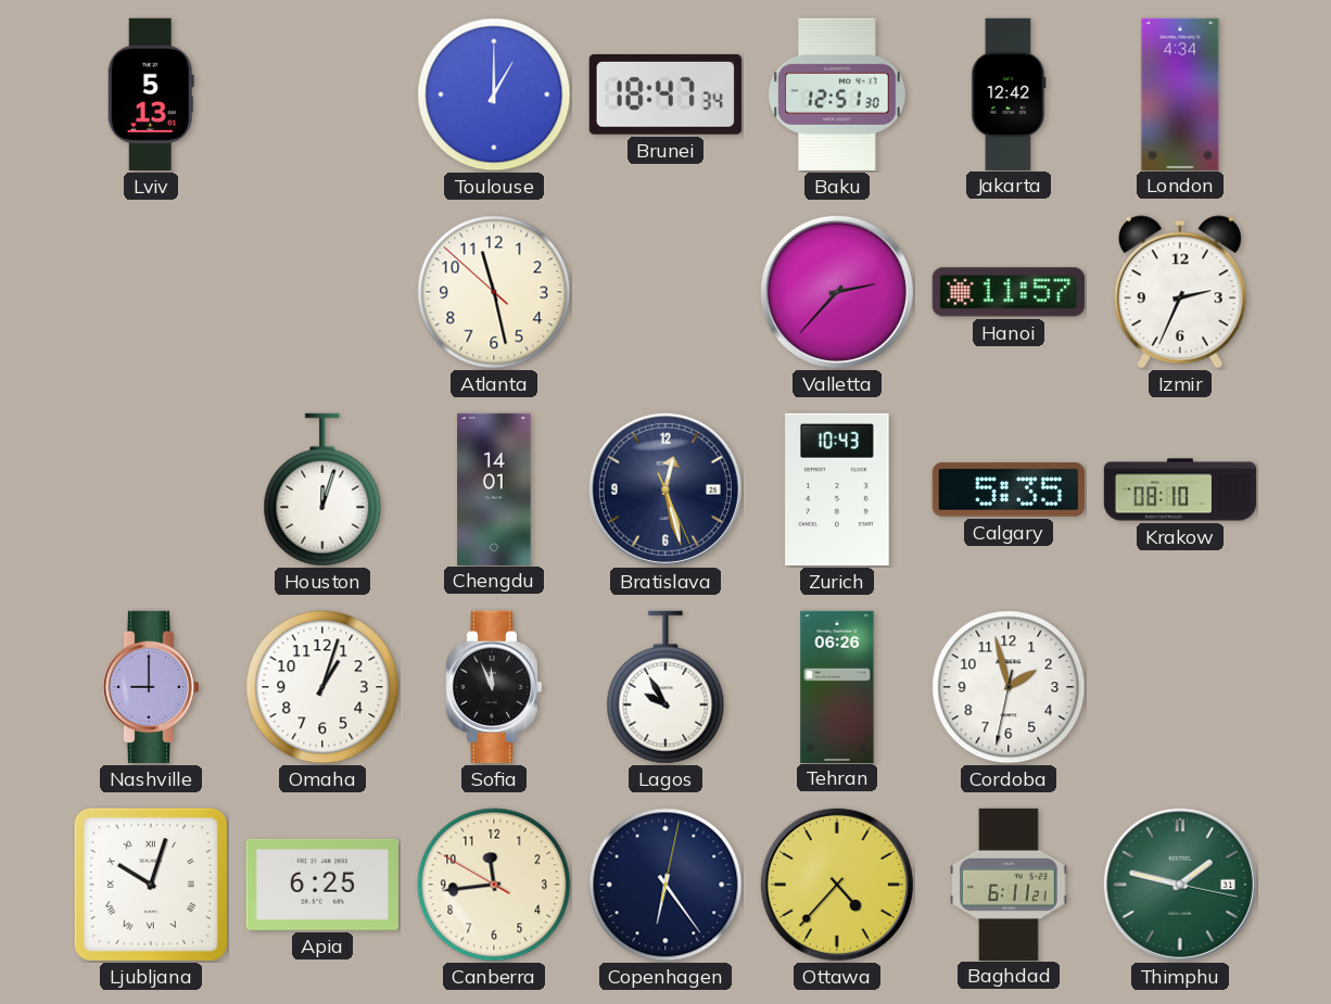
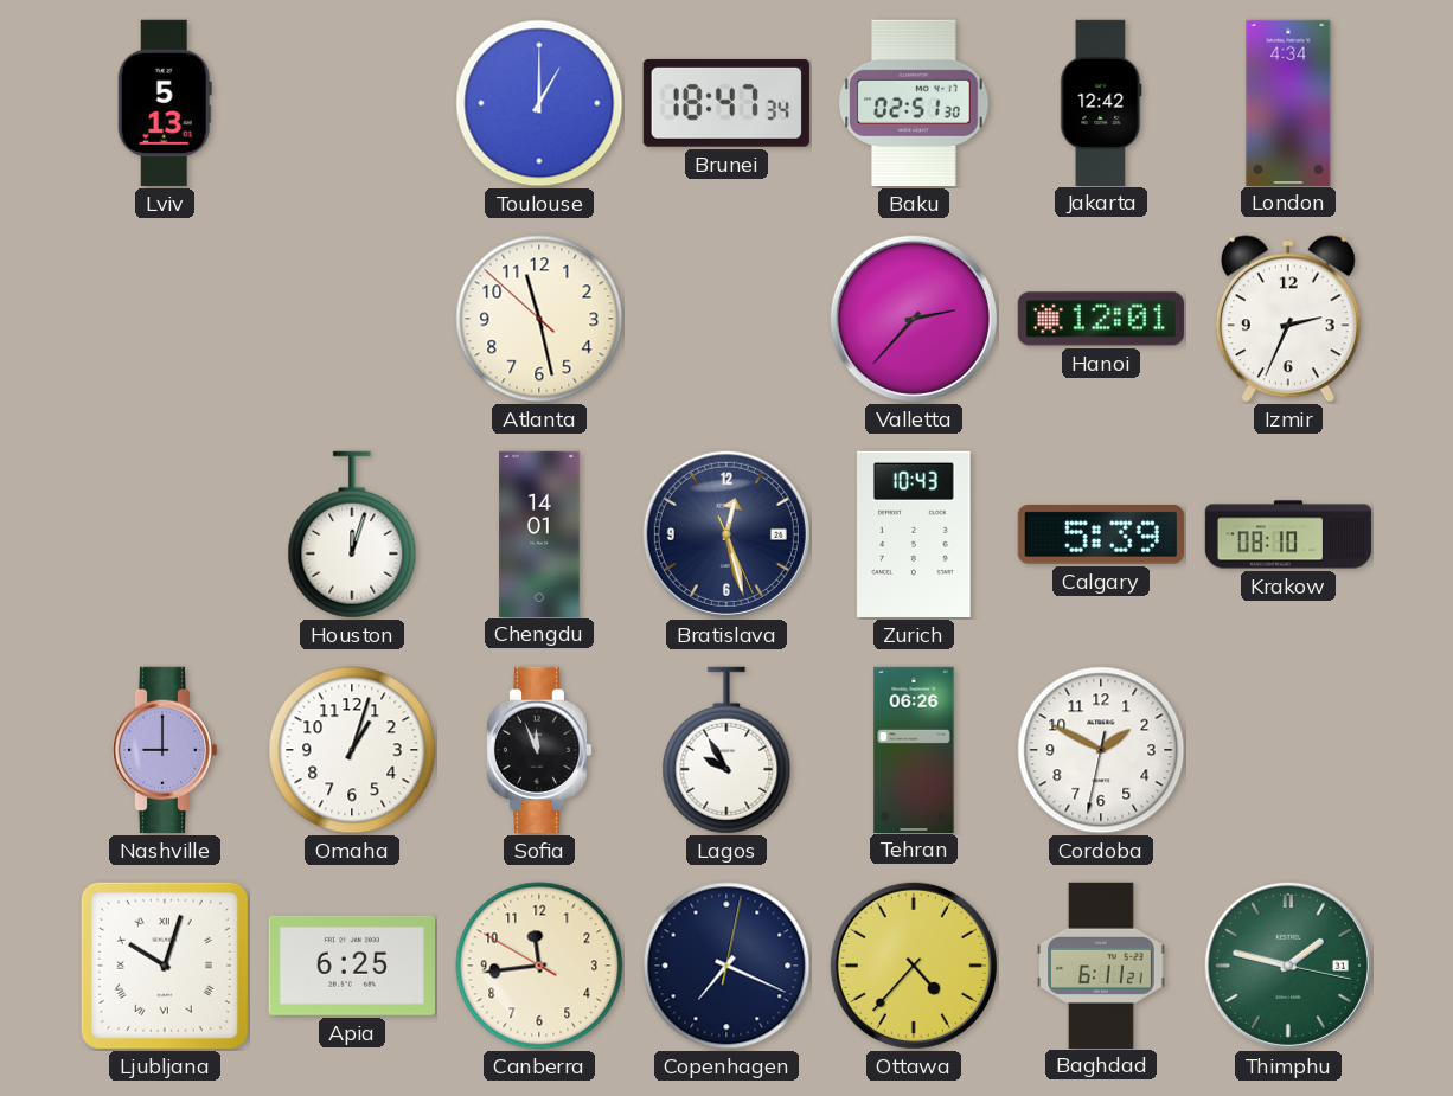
Baku: 12:51 -> 02:51
Hanoi: 11:57 -> 12:01
Calgary: 5:35 -> 5:39
Cordoba: 1:57 -> 1:49
Copenhagen: 6:24 -> 7:19
